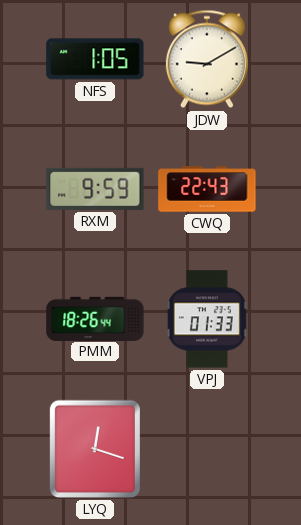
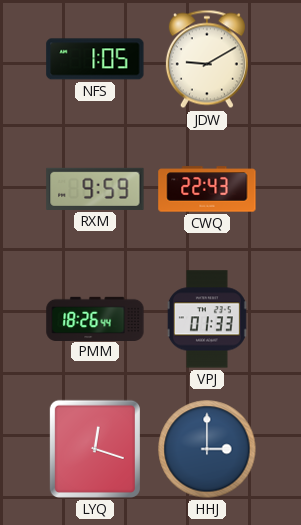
HHJ: none -> 3:00
